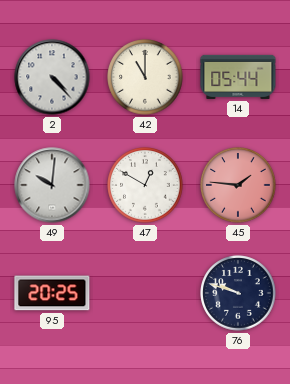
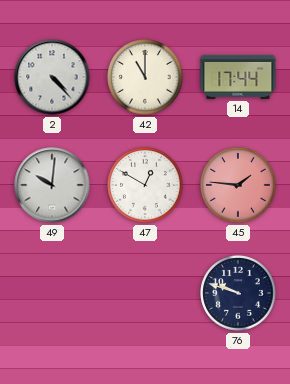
14: 05:44 -> 17:44
95: 20:25 -> none
